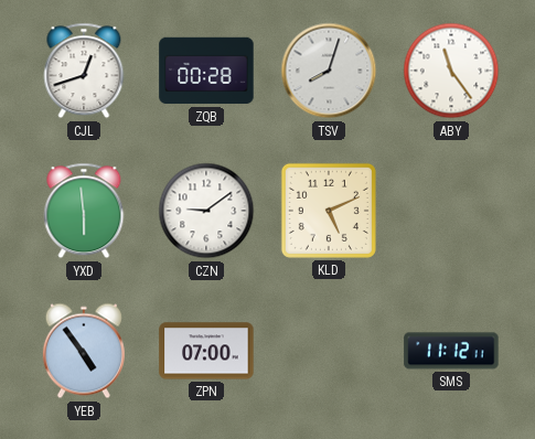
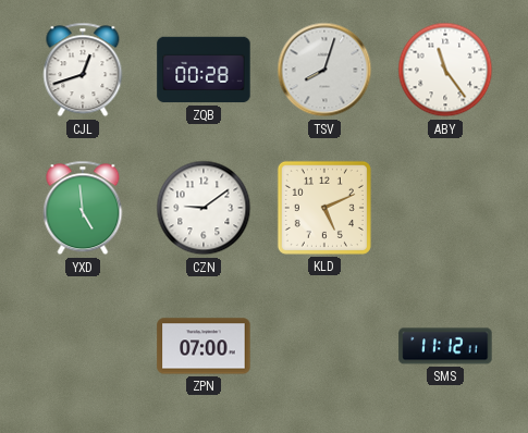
YXD: 5:59 -> 4:59
YEB: 4:54 -> none
